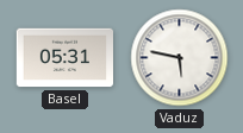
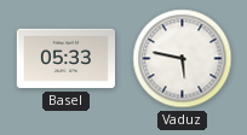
Basel: 05:31 -> 05:33
